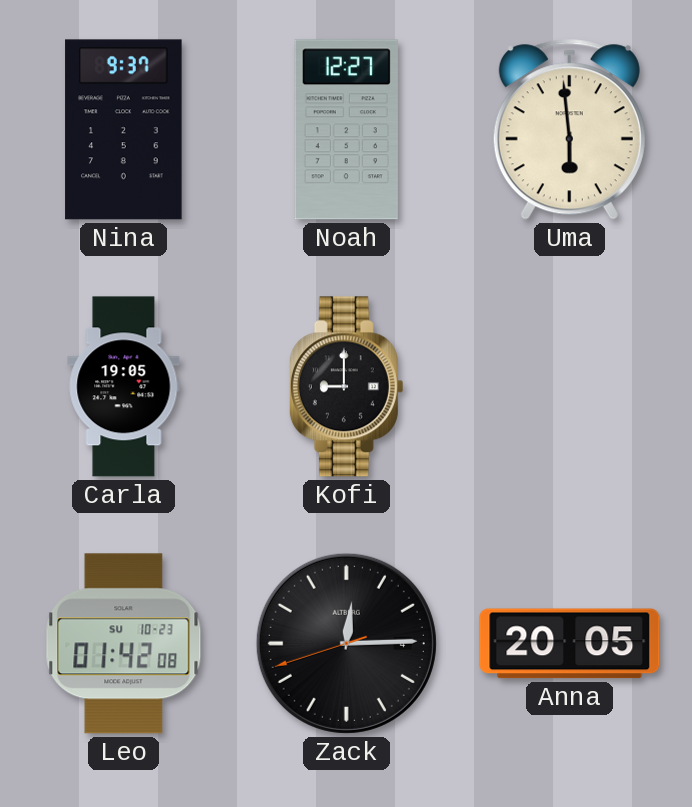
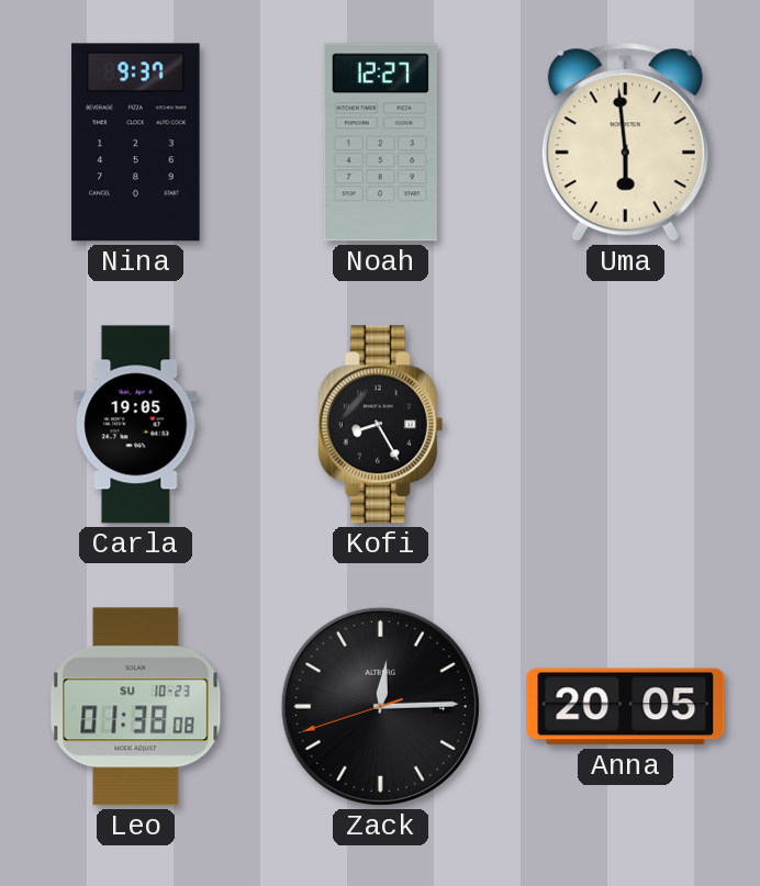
Kofi: 9:00 -> 8:25
Leo: 01:42 -> 01:38
